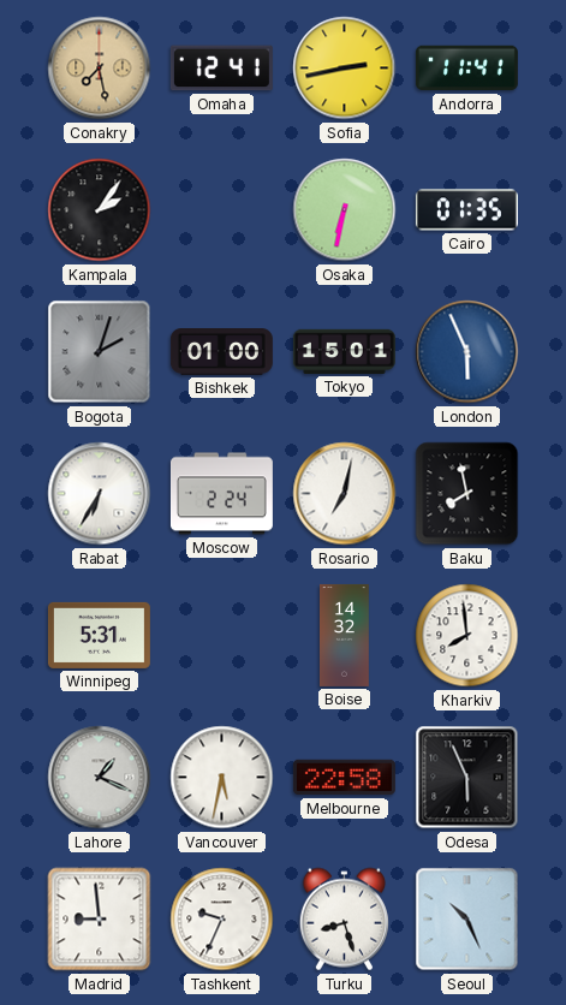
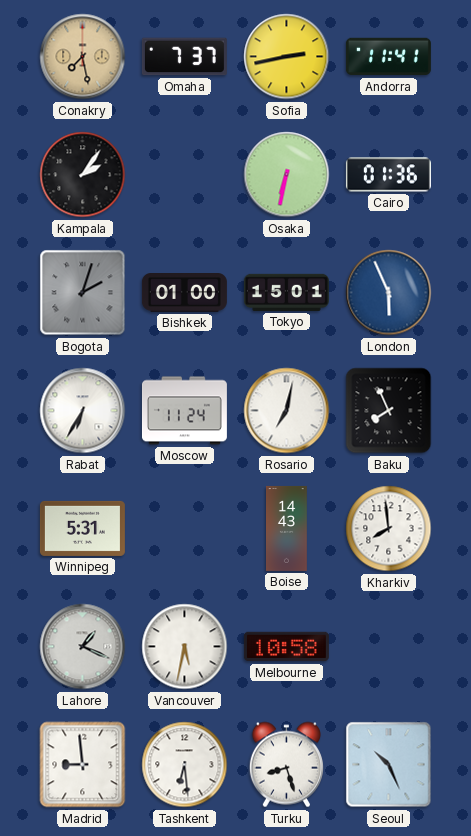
Omaha: 12:41 -> 7:37
Cairo: 01:35 -> 01:36
Moscow: 2:24 -> 11:24
Baku: 7:58 -> 7:56
Boise: 14:32 -> 14:43
Melbourne: 22:58 -> 10:58
Odesa: 5:56 -> none
Tashkent: 9:34 -> 6:29
